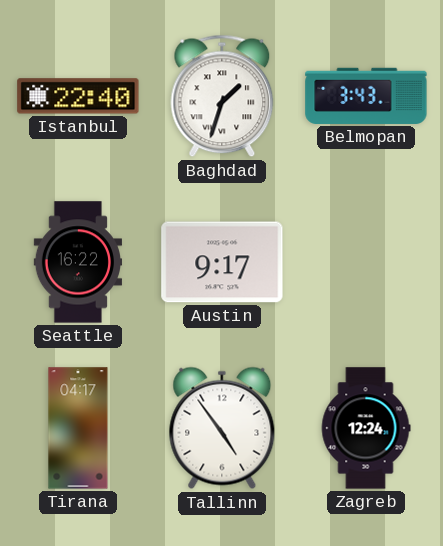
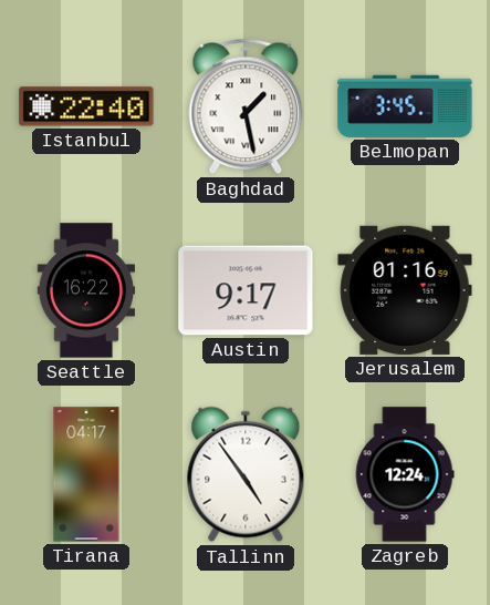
Baghdad: 1:33 -> 1:28
Belmopan: 3:43 -> 3:45
Jerusalem: none -> 01:16
